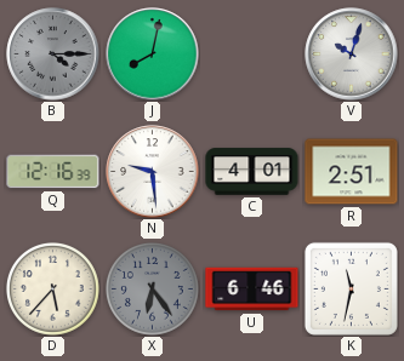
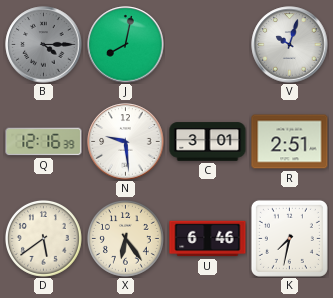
C: 4:01 -> 3:01
D: 5:37 -> 5:39
X dial: grey -> cream
K: 11:32 -> 7:32
